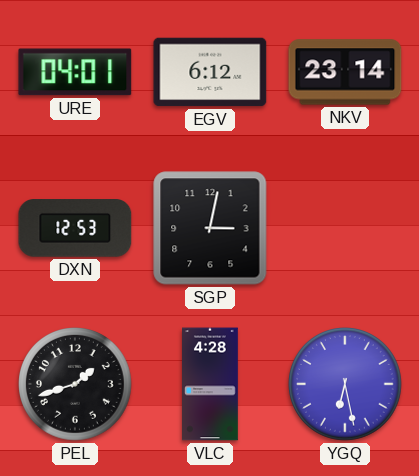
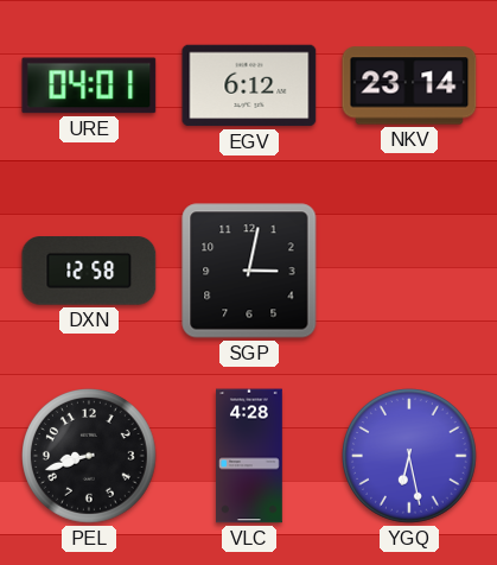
DXN: 12:53 -> 12:58
PEL: 1:42 -> 8:42
